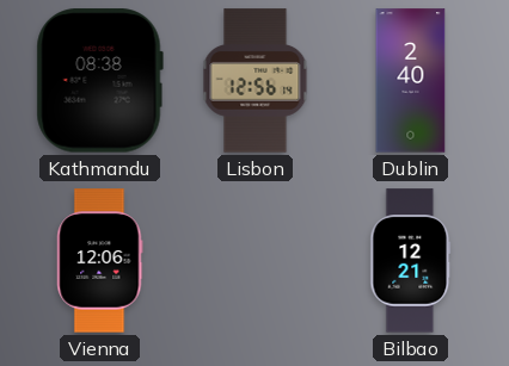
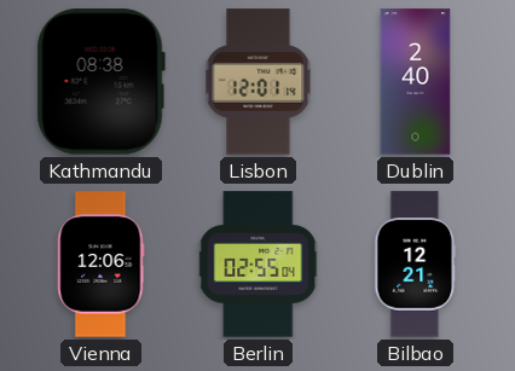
Lisbon: 12:56 -> 12:01
Berlin: none -> 02:55
